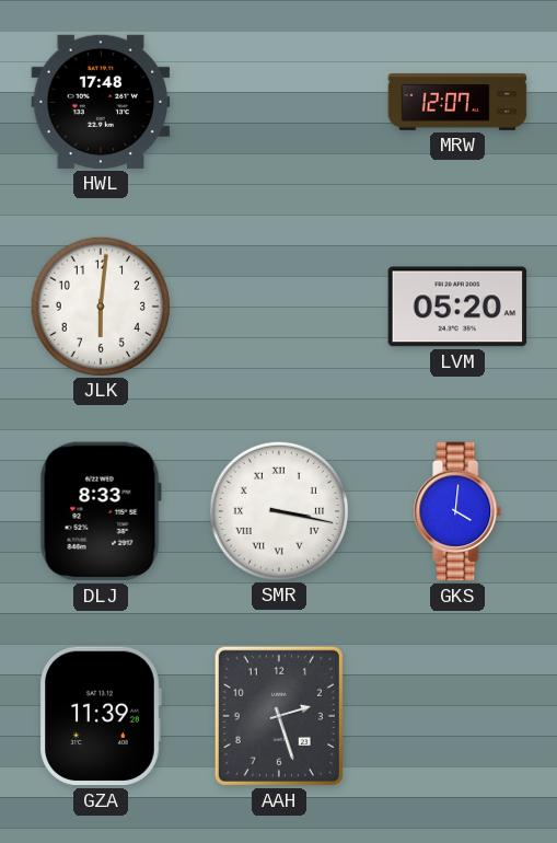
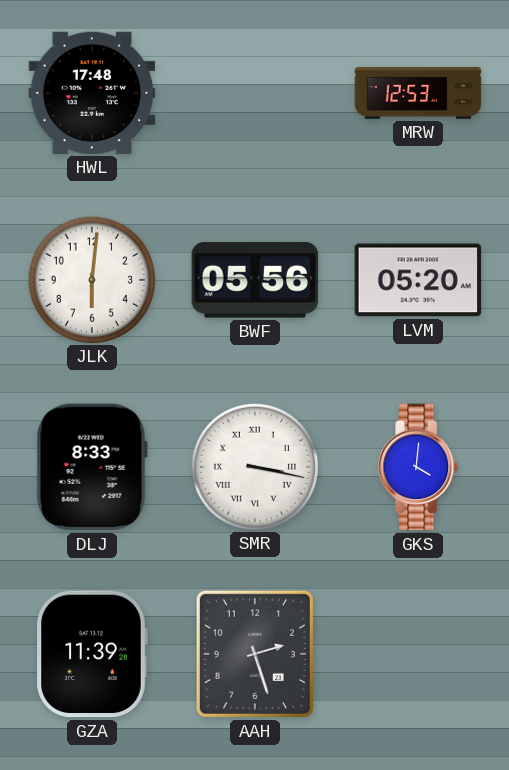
MRW: 12:07 -> 12:53
BWF: none -> 05:56
